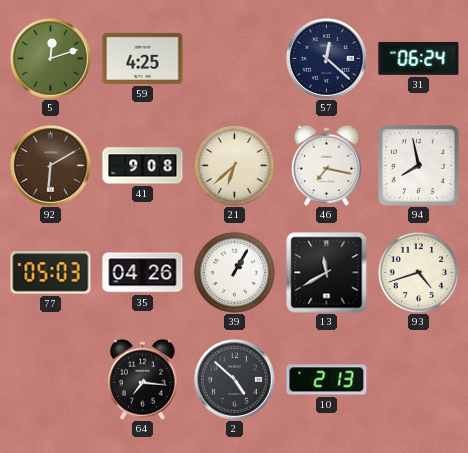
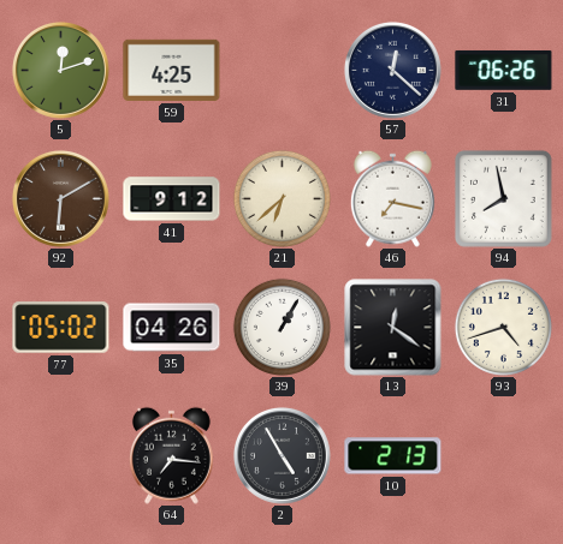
31: 06:24 -> 06:26
41: 9:08 -> 9:12
77: 05:03 -> 05:02
13: 11:40 -> 12:21
2: 4:52 -> 4:55
